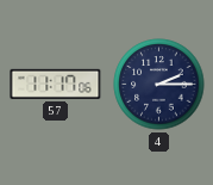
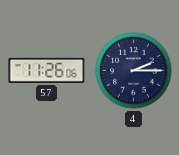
57: 11:17 -> 11:26
